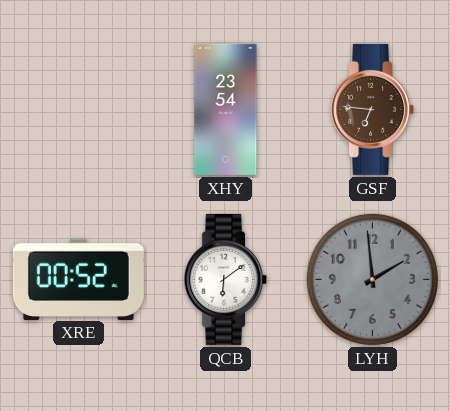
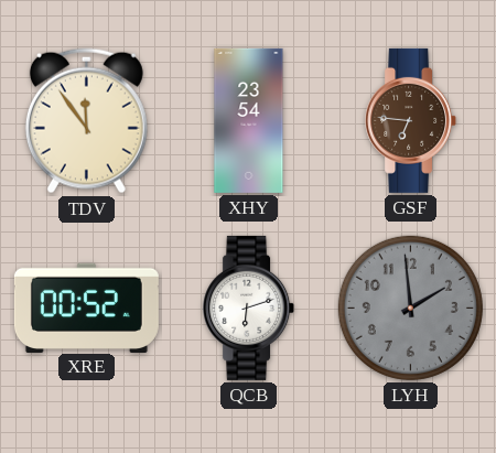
TDV: none -> 11:54
QCB: 6:09 -> 6:12
